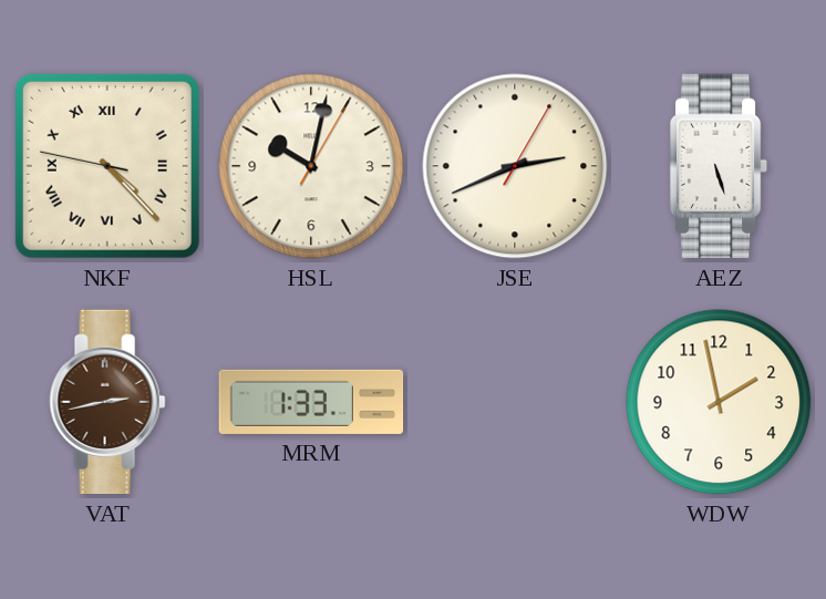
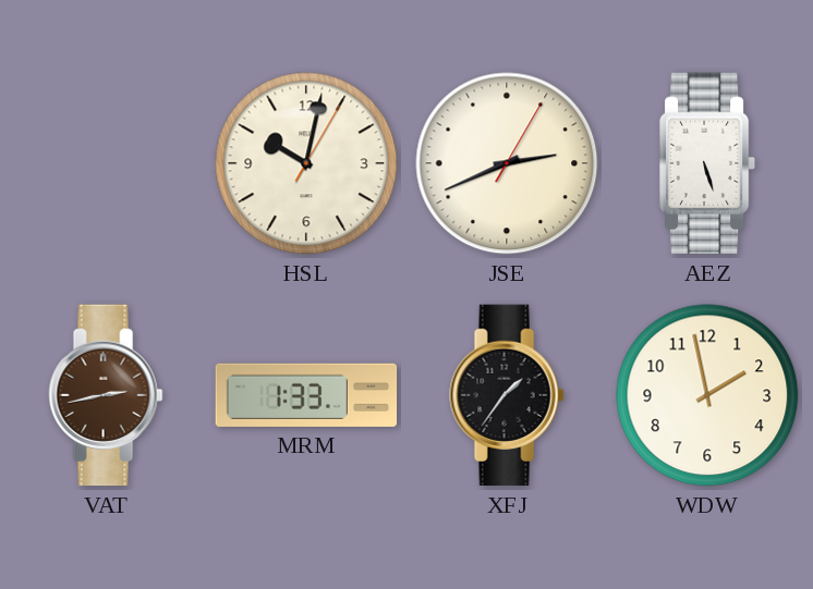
NKF: 4:22 -> none
XFJ: none -> 1:36
